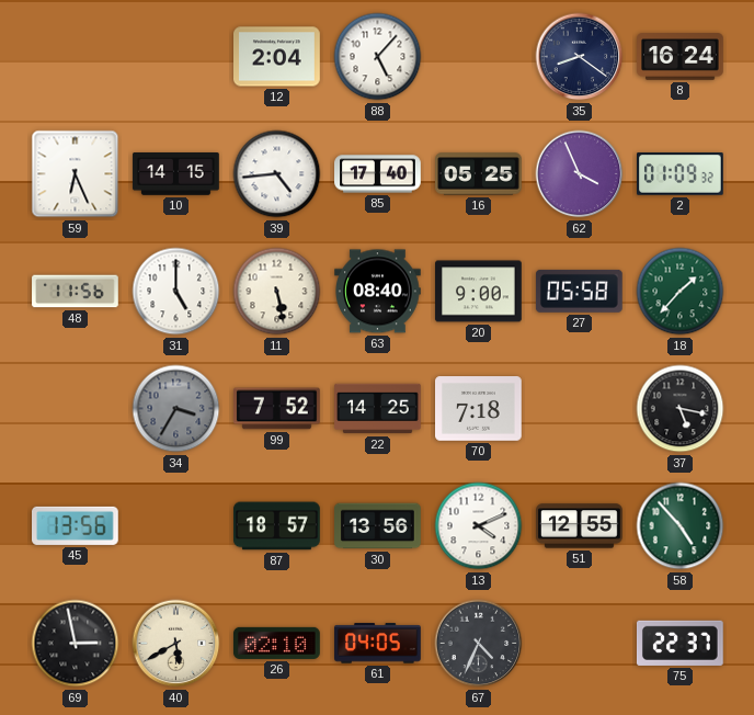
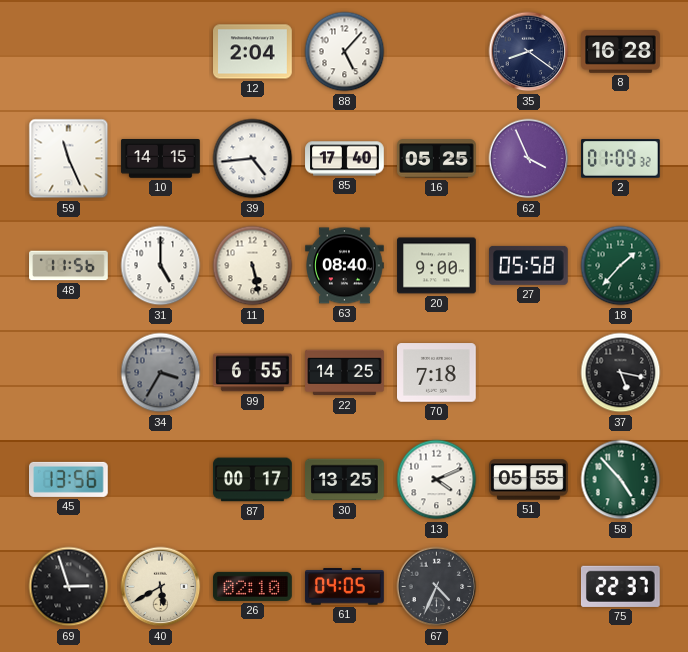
8: 16:24 -> 16:28
59: 6:26 -> 11:26
99: 7:52 -> 6:55
87: 18:57 -> 00:17
30: 13:56 -> 13:25
51: 12:55 -> 05:55
69: 2:58 -> 2:57
